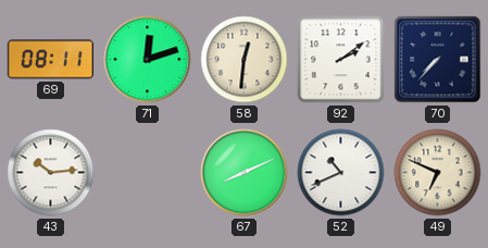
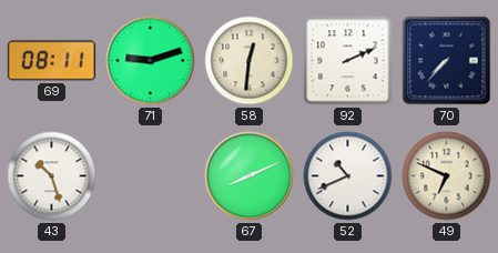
71: 12:12 -> 9:12
92: 2:09 -> 2:11
43: 10:14 -> 10:27
